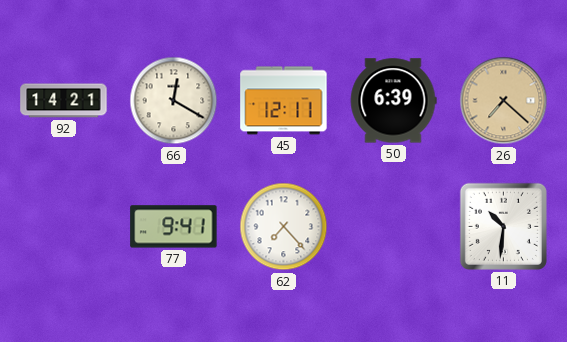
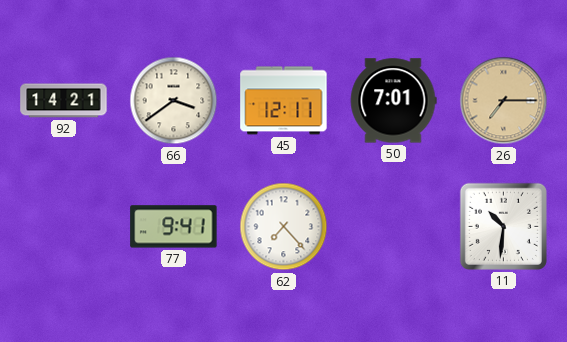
66: 12:20 -> 3:39
50: 6:39 -> 7:01
26: 7:22 -> 7:15
